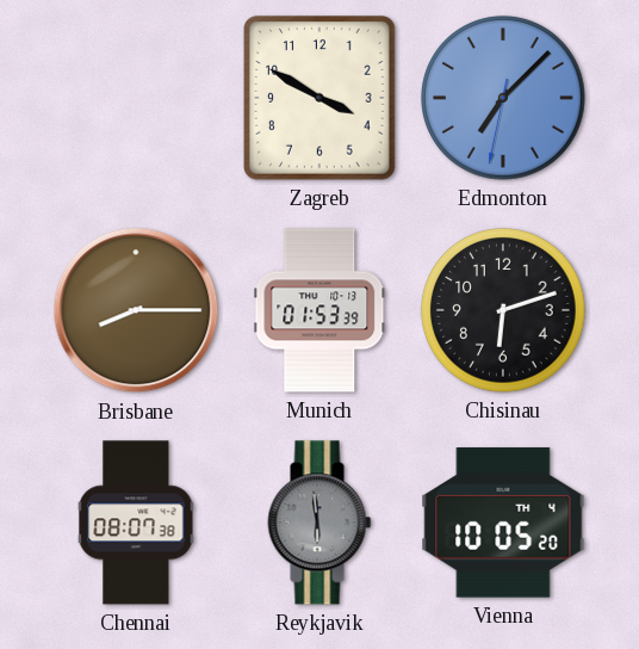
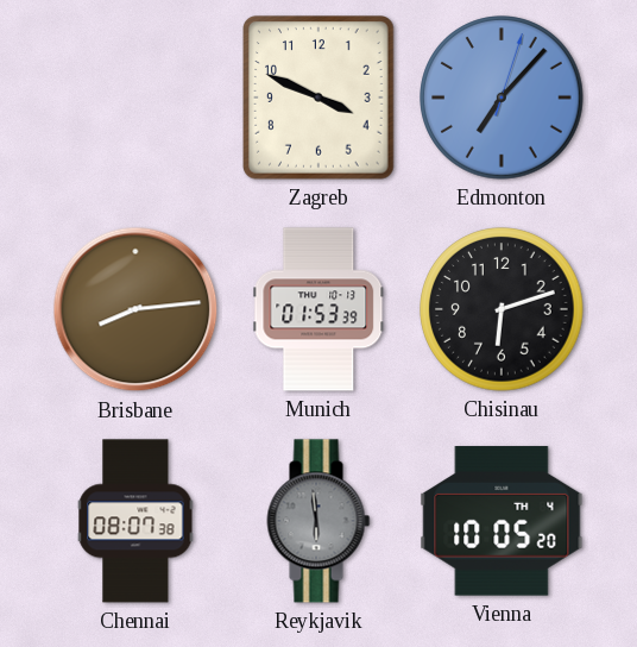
Zagreb: 3:50 -> 3:49
Edmonton: 7:07:32 -> 7:07:03
Brisbane: 8:15 -> 8:14
